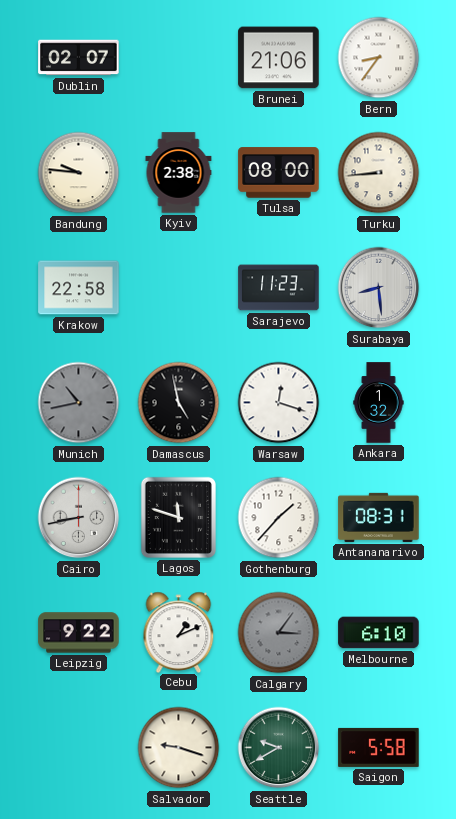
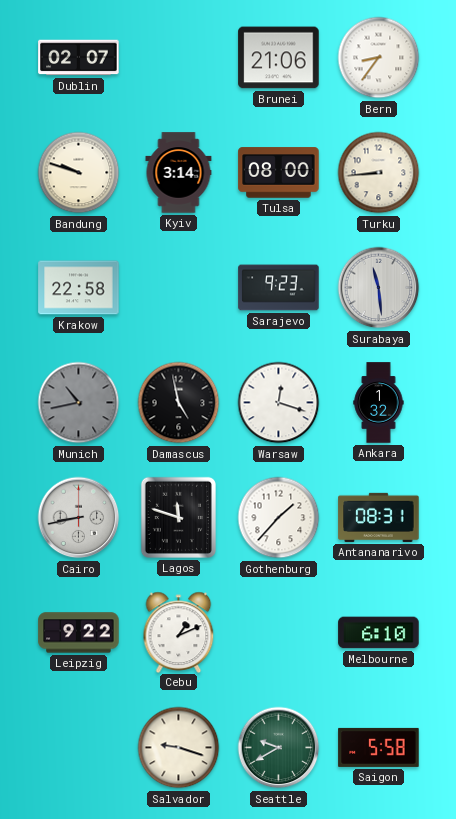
Bandung: 9:46 -> 9:48
Kyiv: 2:38 -> 3:14
Sarajevo: 11:23 -> 9:23
Surabaya: 8:29 -> 11:29
Calgary: 3:06 -> none
